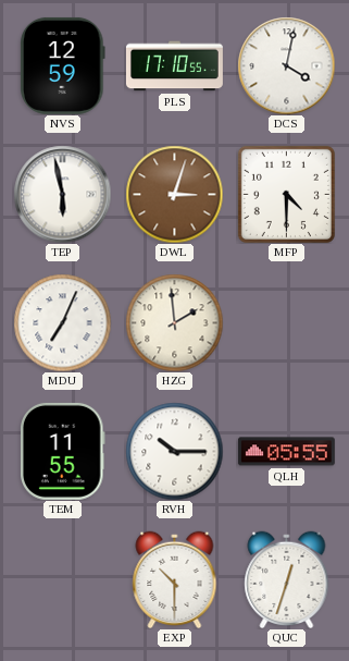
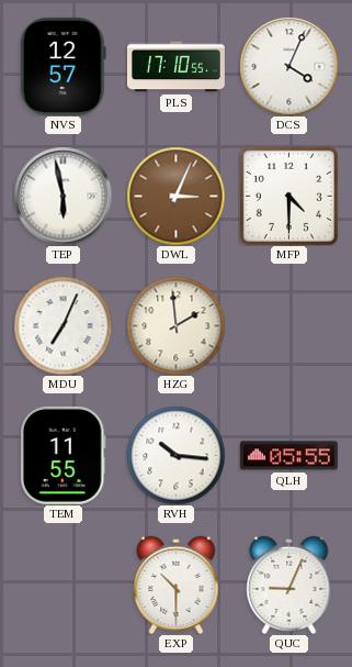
NVS: 12:59 -> 12:57
DCS: 4:02 -> 4:04
DWL: 3:03 -> 3:04
RVH: 10:15 -> 10:16
QUC: 12:33 -> 9:04
